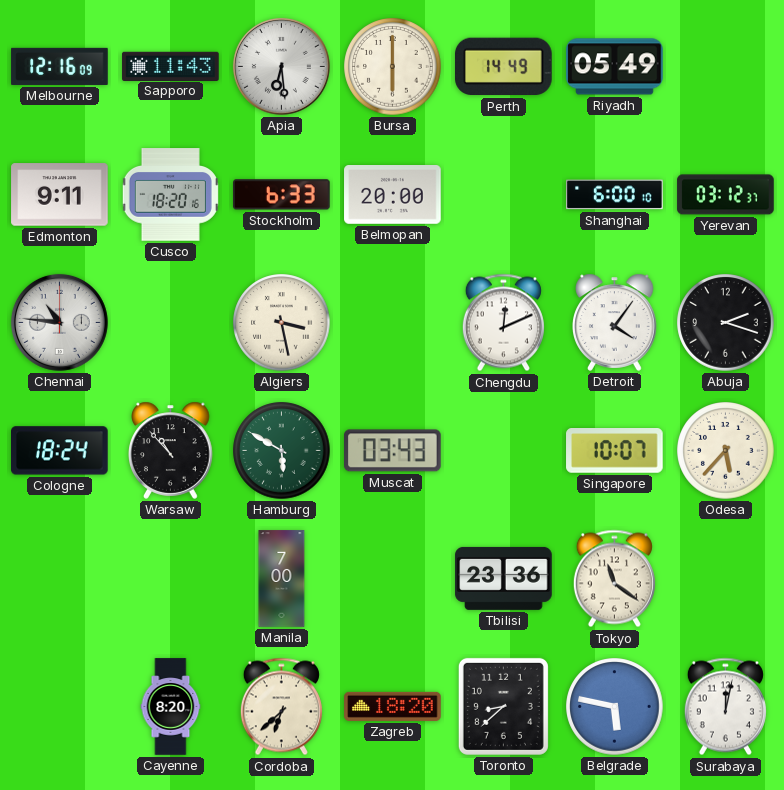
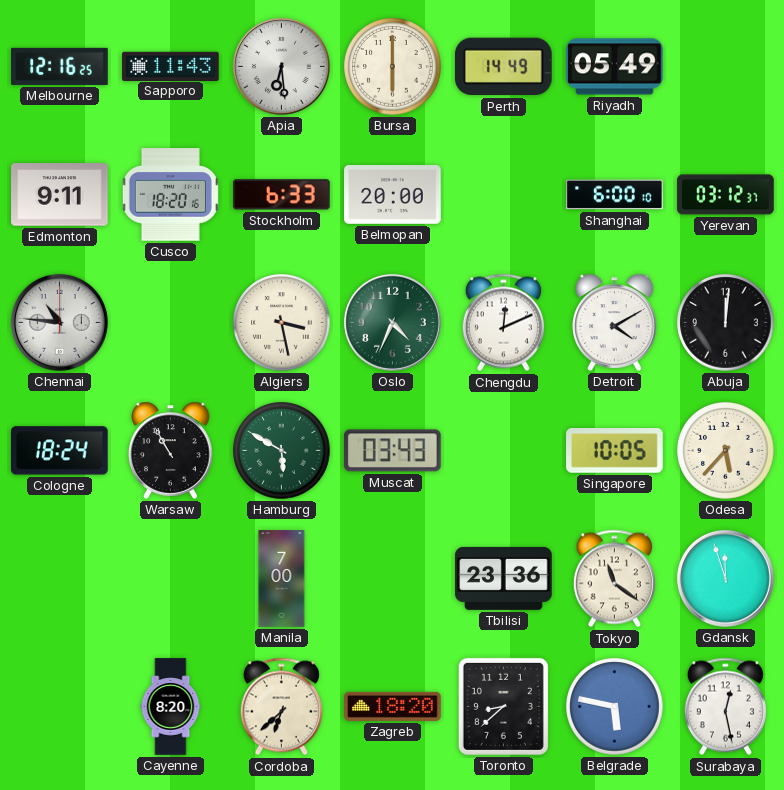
Melbourne: 12:16:09 -> 12:16:25
Oslo: none -> 4:34
Detroit: 4:06 -> 4:10
Abuja: 2:18 -> 12:01
Warsaw: 10:53 -> 10:55
Singapore: 10:07 -> 10:05
Gdansk: none -> 11:57
Surabaya: 12:02 -> 12:28
